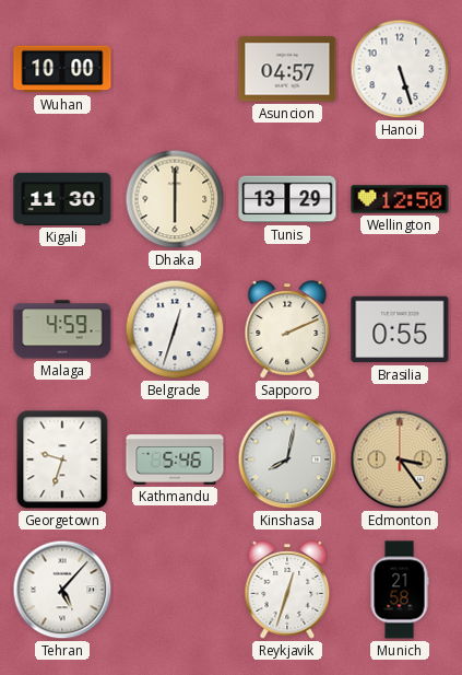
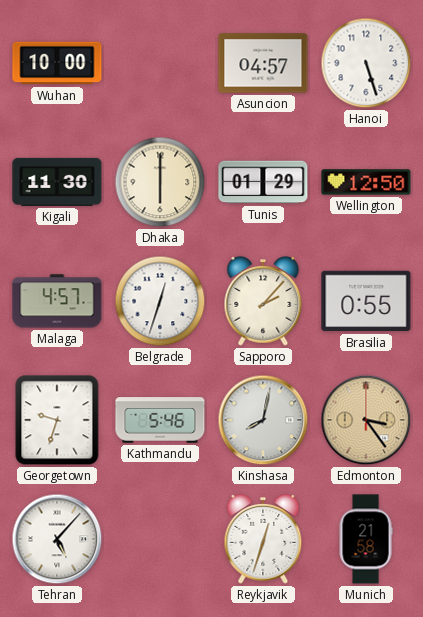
Tunis: 13:29 -> 01:29
Malaga: 4:59 -> 4:57
Sapporo: 2:11 -> 2:07
